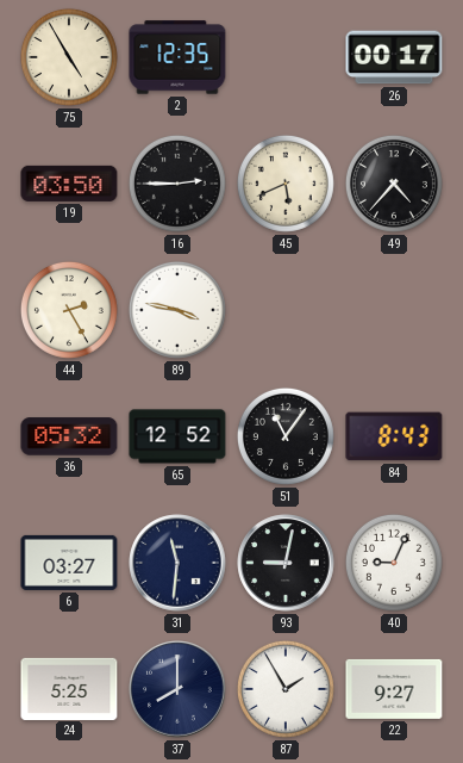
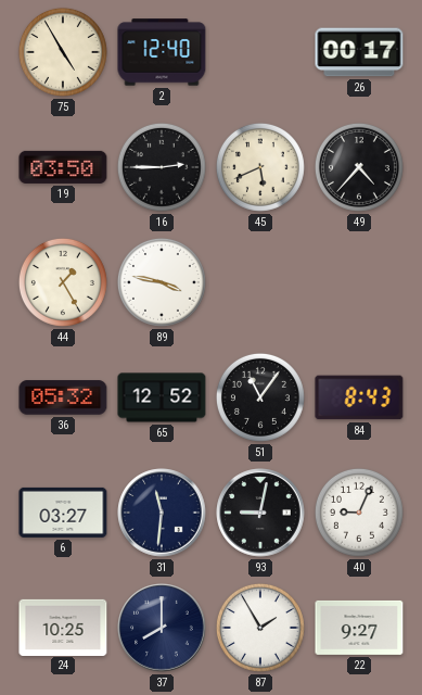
2: 12:35 -> 12:40
44: 2:25 -> 1:25
24: 5:25 -> 10:25
